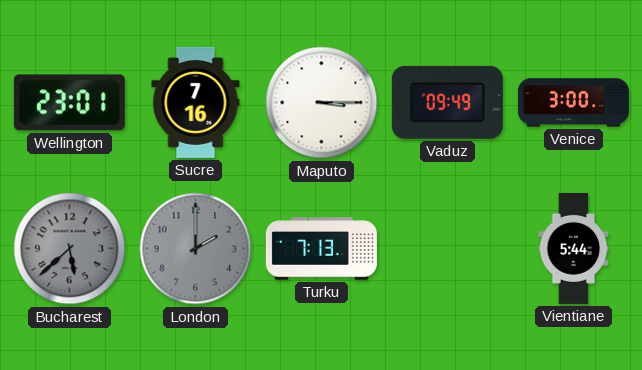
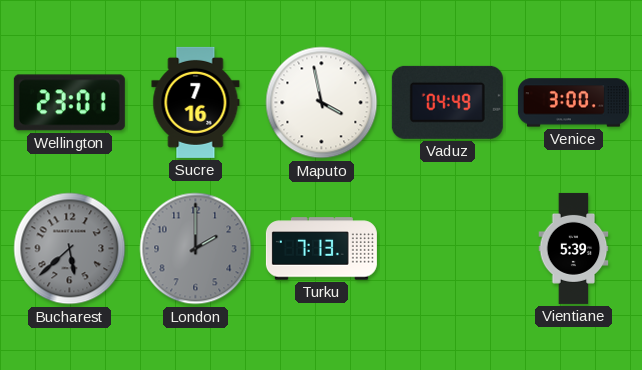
Maputo: 3:15 -> 3:58
Vaduz: 09:49 -> 04:49
Vientiane: 5:44 -> 5:39
